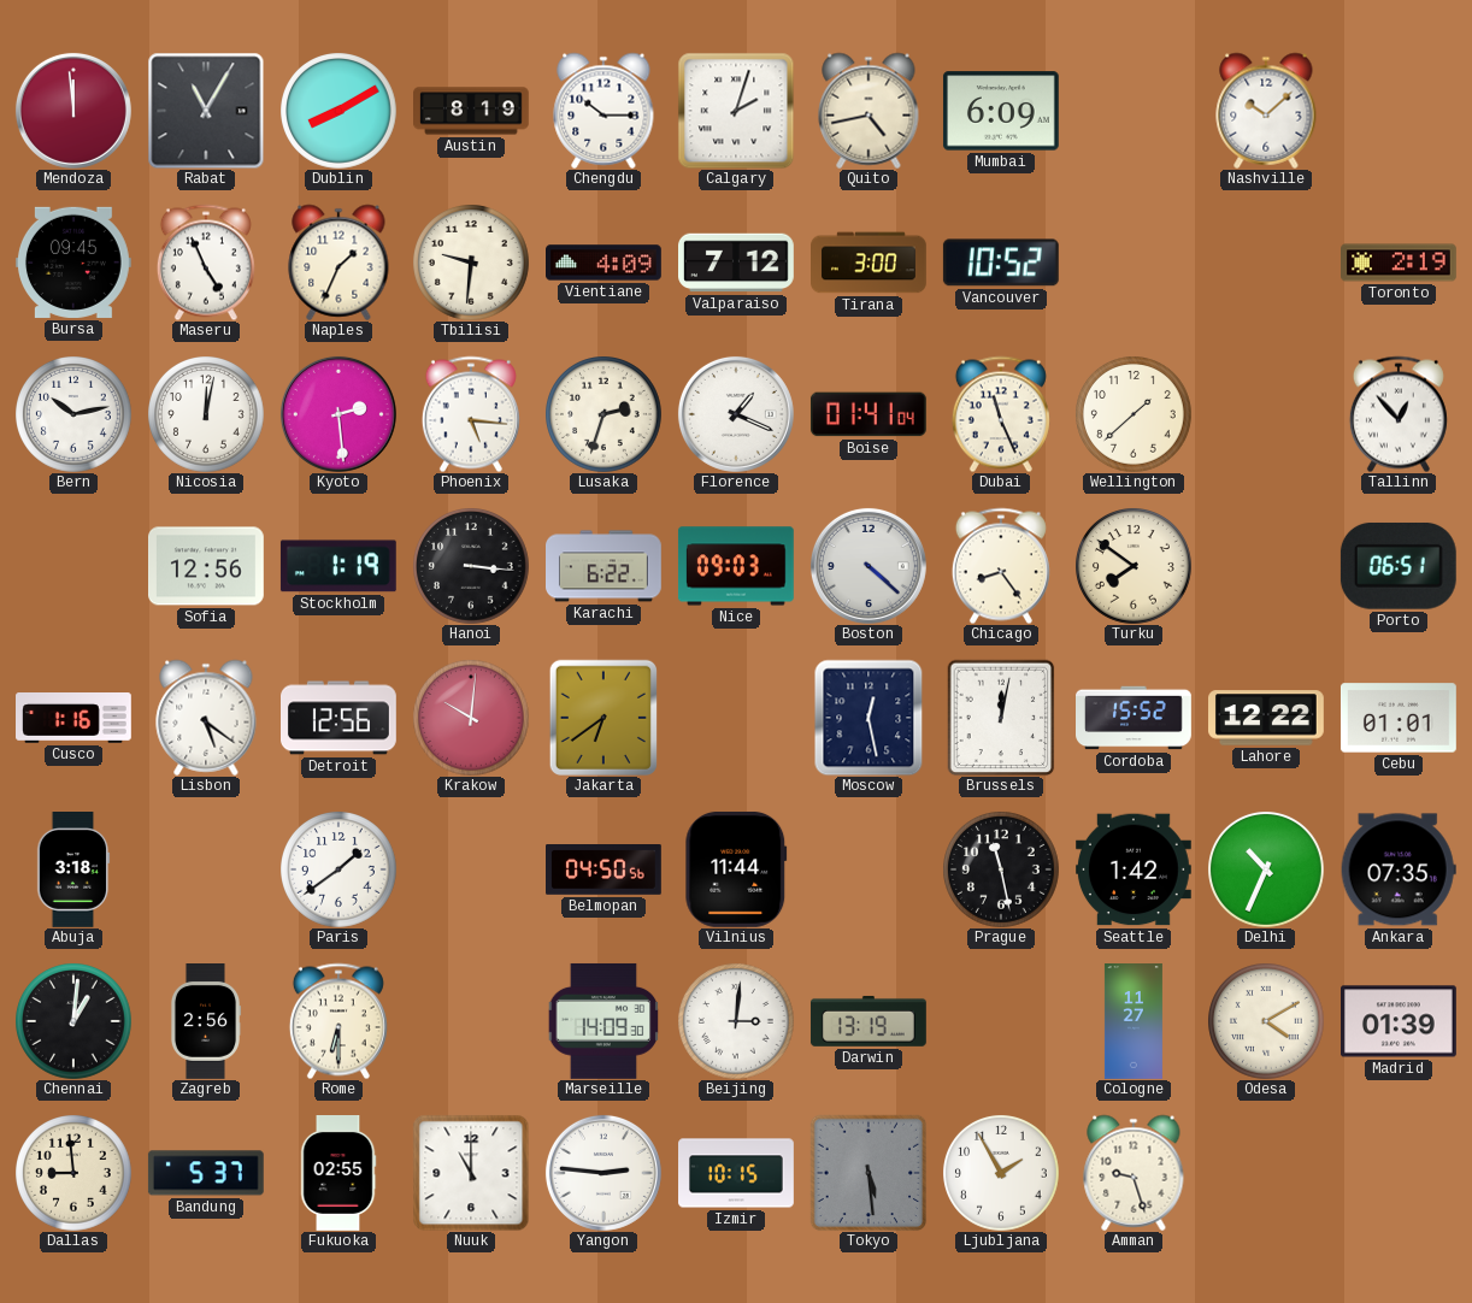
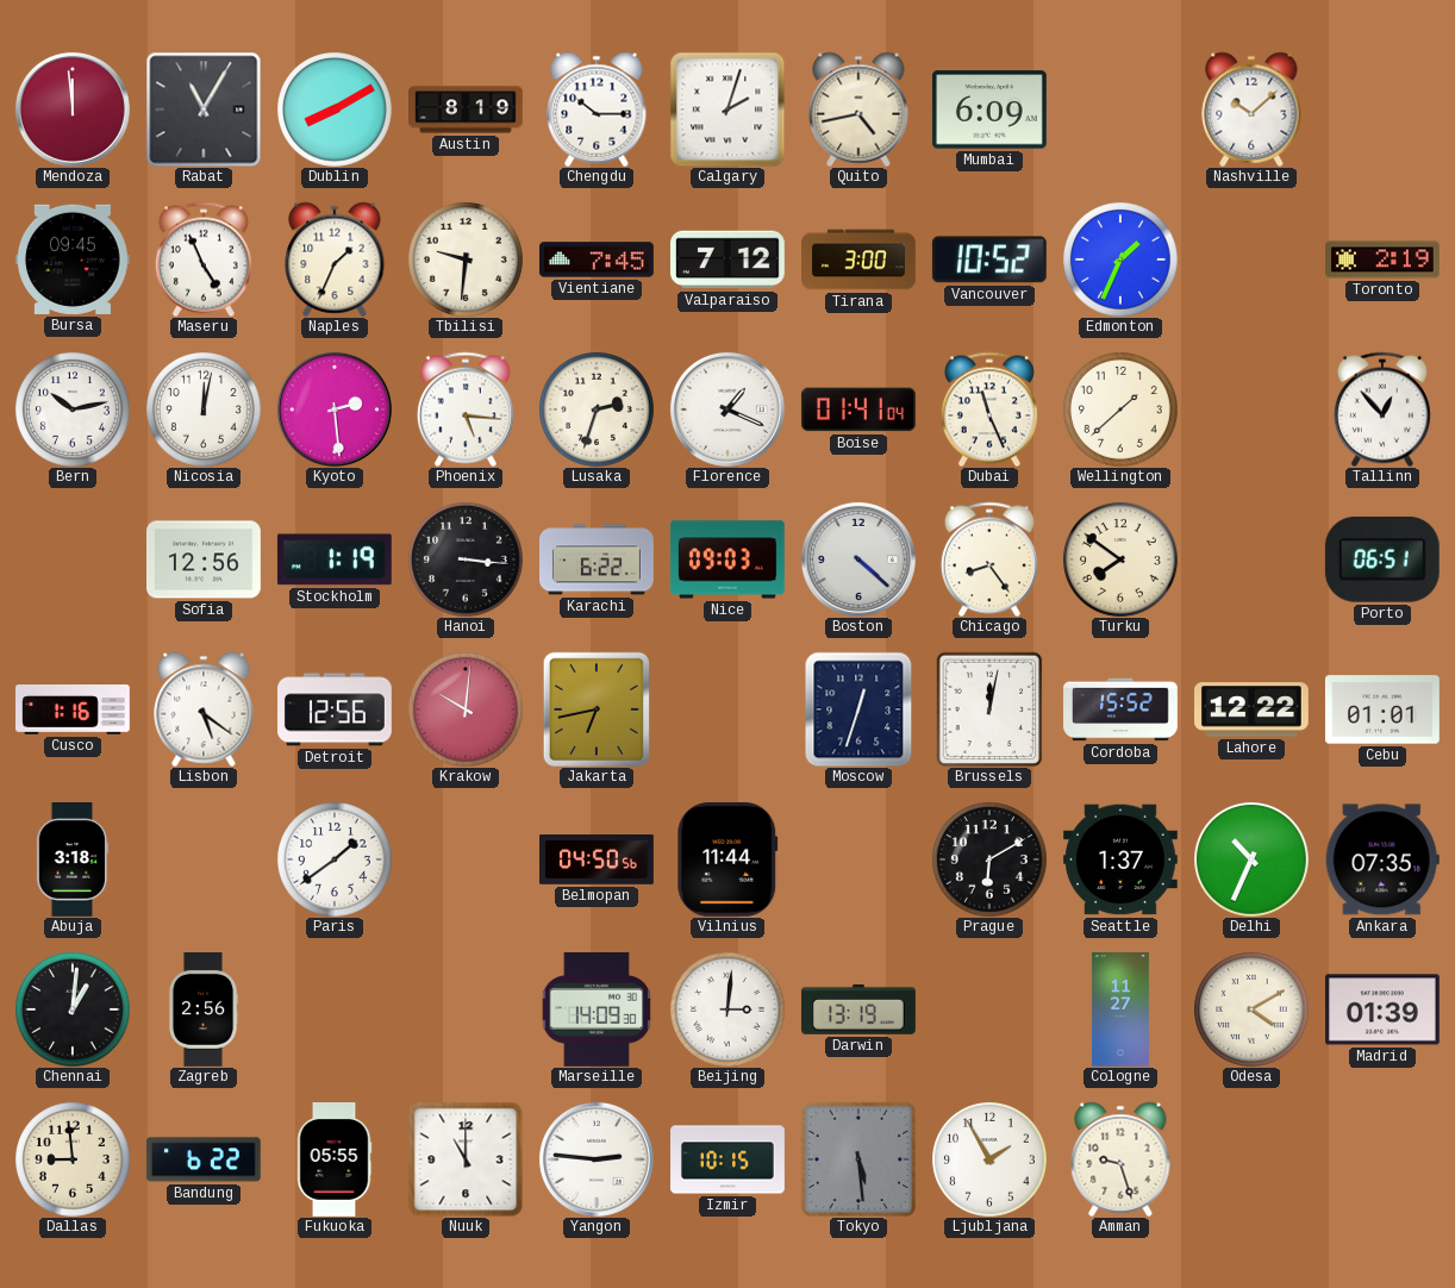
Vientiane: 4:09 -> 7:45
Edmonton: none -> 1:34
Jakarta: 6:39 -> 6:43
Moscow: 12:28 -> 12:33
Prague: 11:28 -> 6:10
Seattle: 1:42 -> 1:37
Rome: 6:30 -> none
Bandung: 5:37 -> 6:22
Fukuoka: 02:55 -> 05:55
